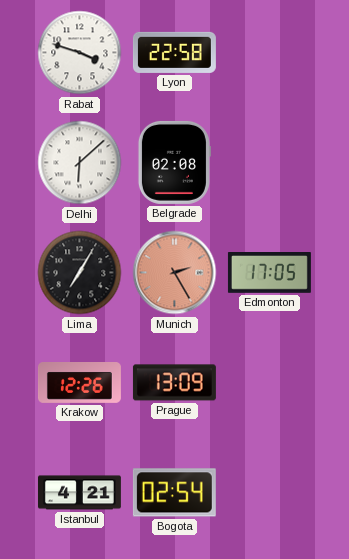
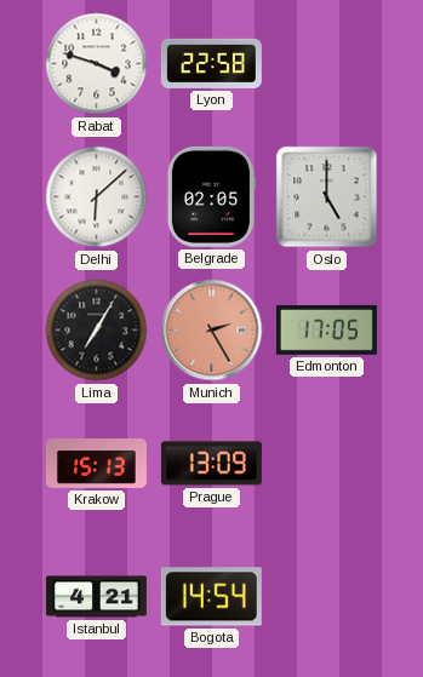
Belgrade: 02:08 -> 02:05
Oslo: none -> 5:00
Krakow: 12:26 -> 15:13
Bogota: 02:54 -> 14:54
